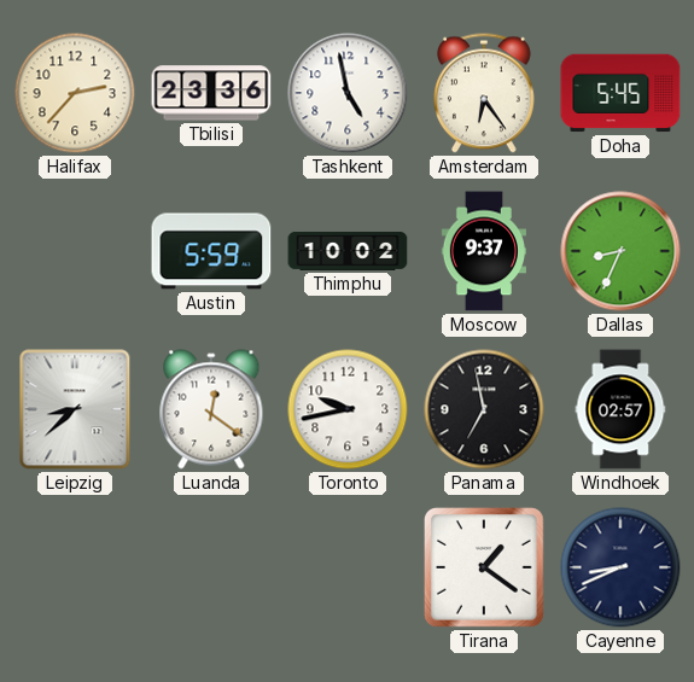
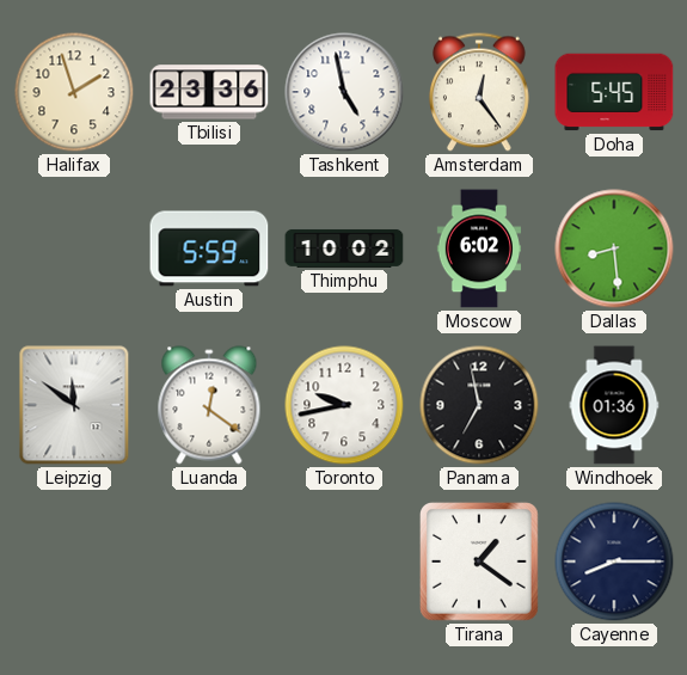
Halifax: 2:37 -> 1:57
Amsterdam: 6:24 -> 12:24
Moscow: 9:37 -> 6:02
Dallas: 8:34 -> 8:29
Leipzig: 8:38 -> 11:51
Windhoek: 02:57 -> 01:36
Cayenne: 8:41 -> 8:15
